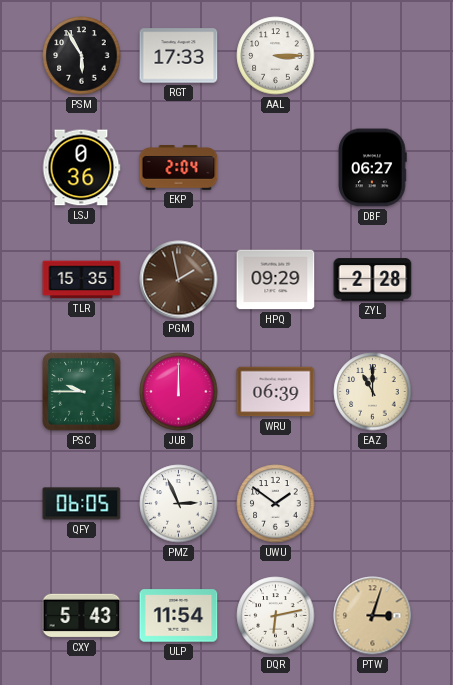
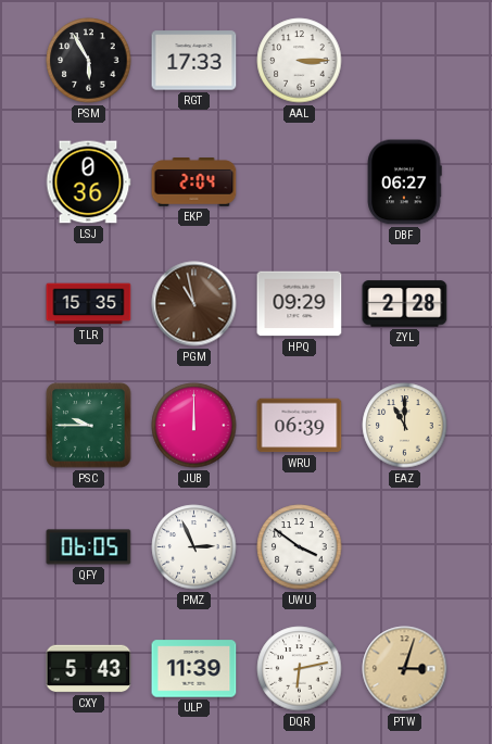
PGM: 1:58 -> 10:58
UWU: 1:51 -> 3:51
ULP: 11:54 -> 11:39
